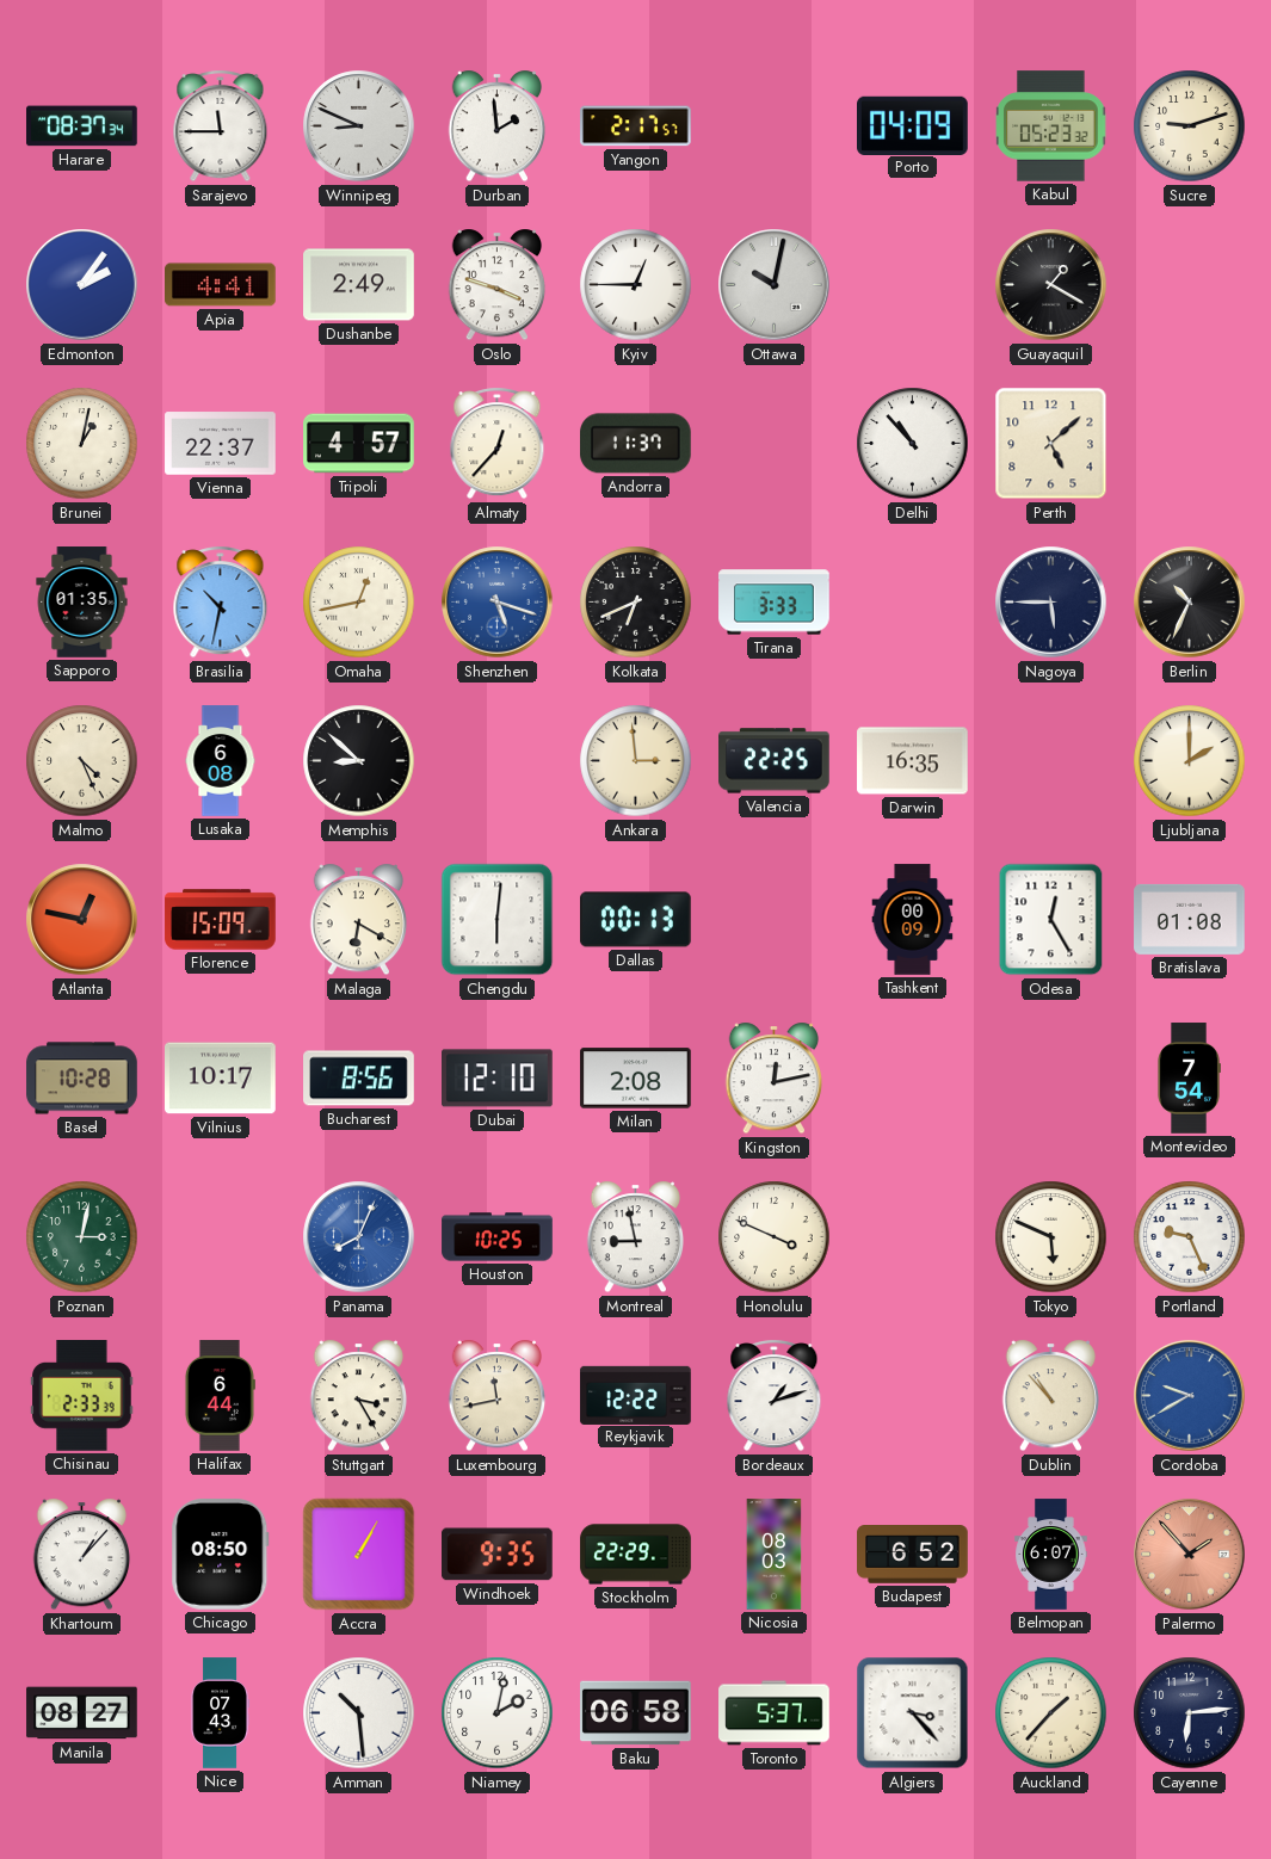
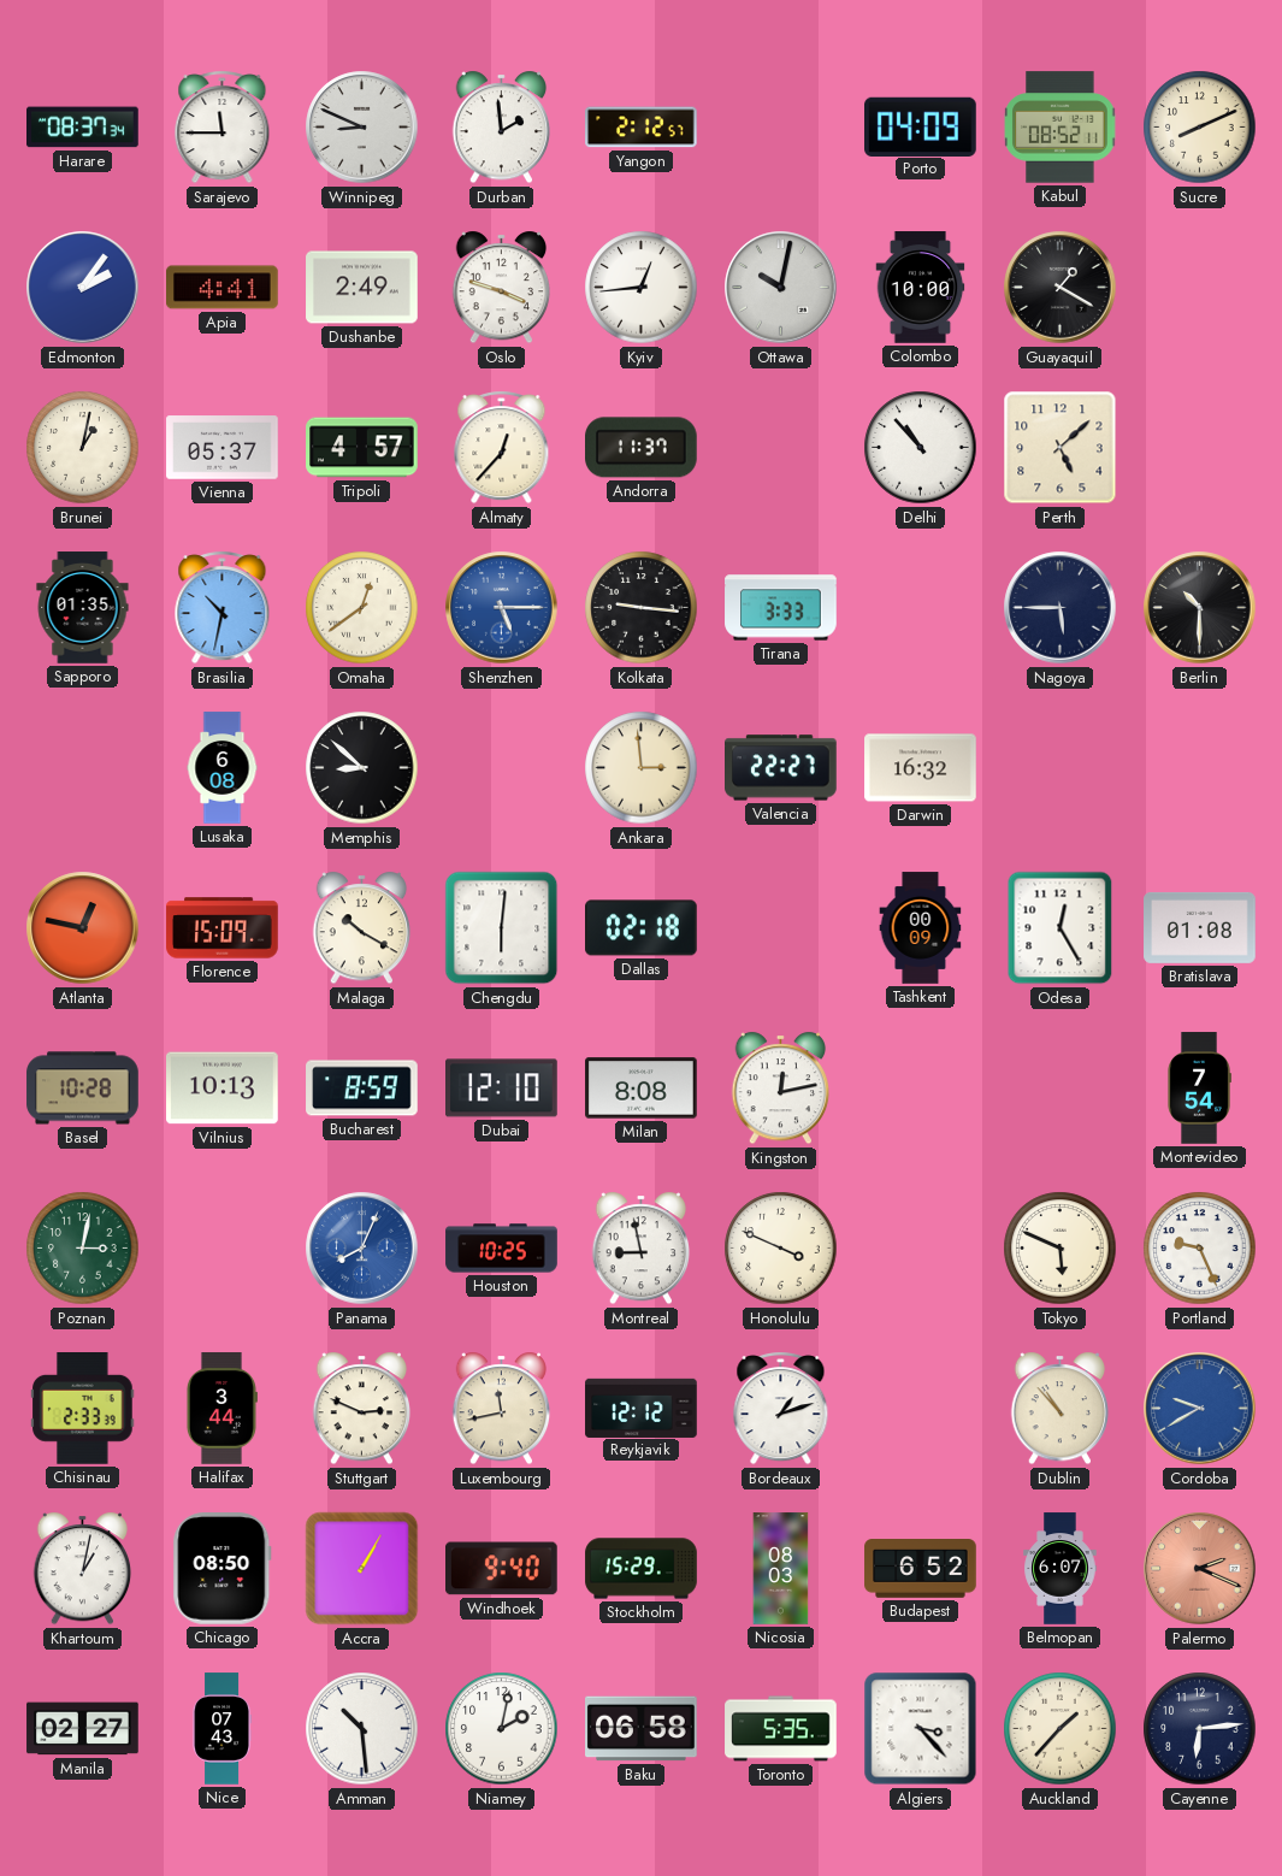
Yangon: 2:17 -> 2:12
Kabul: 05:23 -> 08:52
Sucre: 9:12 -> 8:11
Kyiv: 12:45 -> 12:44
Colombo: none -> 10:00
Vienna: 22:37 -> 05:37
Omaha: 12:43 -> 12:39
Shenzhen: 5:18 -> 5:15
Kolkata: 6:41 -> 9:16
Berlin: 10:34 -> 10:30
Malmo: 4:26 -> none
Valencia: 22:25 -> 22:27
Darwin: 16:35 -> 16:32
Ljubljana: 2:00 -> none
Malaga: 6:20 -> 10:20
Dallas: 00:13 -> 02:18
Vilnius: 10:17 -> 10:13
Bucharest: 8:56 -> 8:59
Milan: 2:08 -> 8:08
Halifax: 6:44 -> 3:44
Stuttgart: 3:25 -> 2:49
Reykjavik: 12:22 -> 12:12
Khartoum: 1:07 -> 1:02
Windhoek: 9:35 -> 9:40
Stockholm: 22:29 -> 15:29
Palermo: 1:53 -> 2:19
Manila: 08:27 -> 02:27
Toronto: 5:37 -> 5:35
